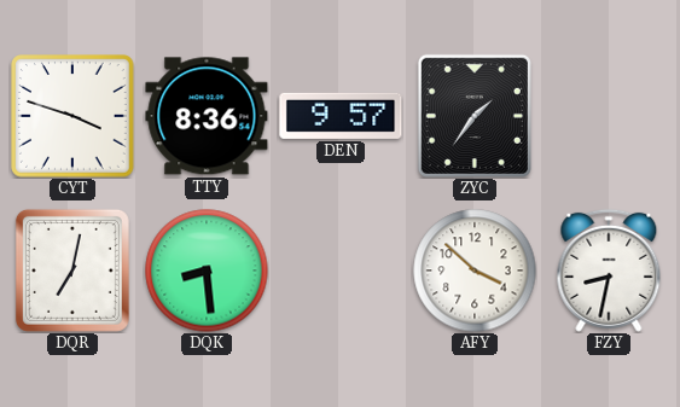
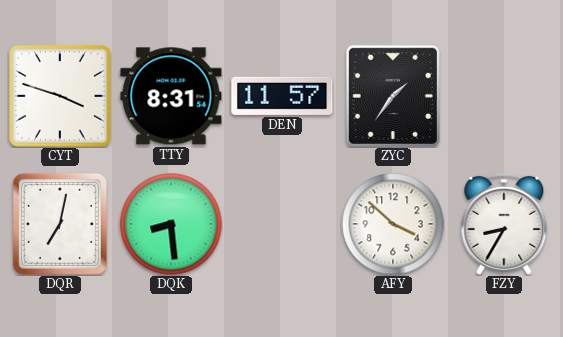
TTY: 8:36 -> 8:31
DEN: 9:57 -> 11:57
FZY: 8:32 -> 8:35
